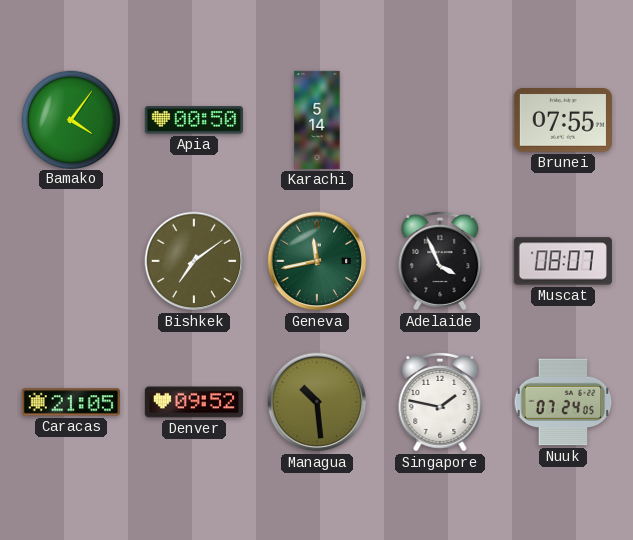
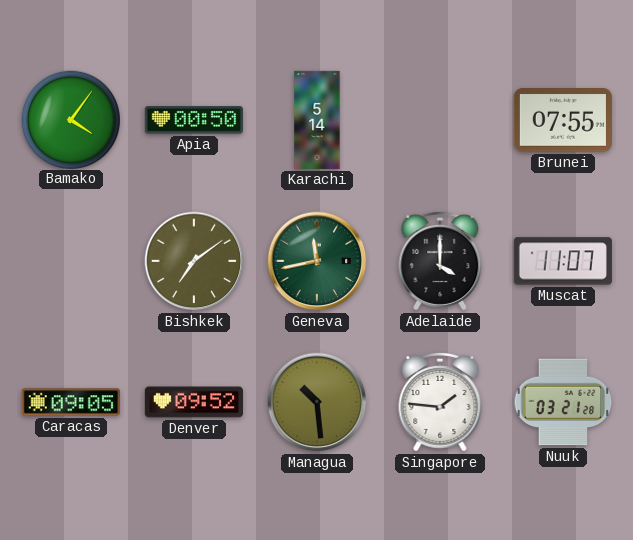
Adelaide: 3:56 -> 4:00
Muscat: 08:07 -> 11:07
Caracas: 21:05 -> 09:05
Singapore: 1:47 -> 1:46
Nuuk: 07:24 -> 03:21
